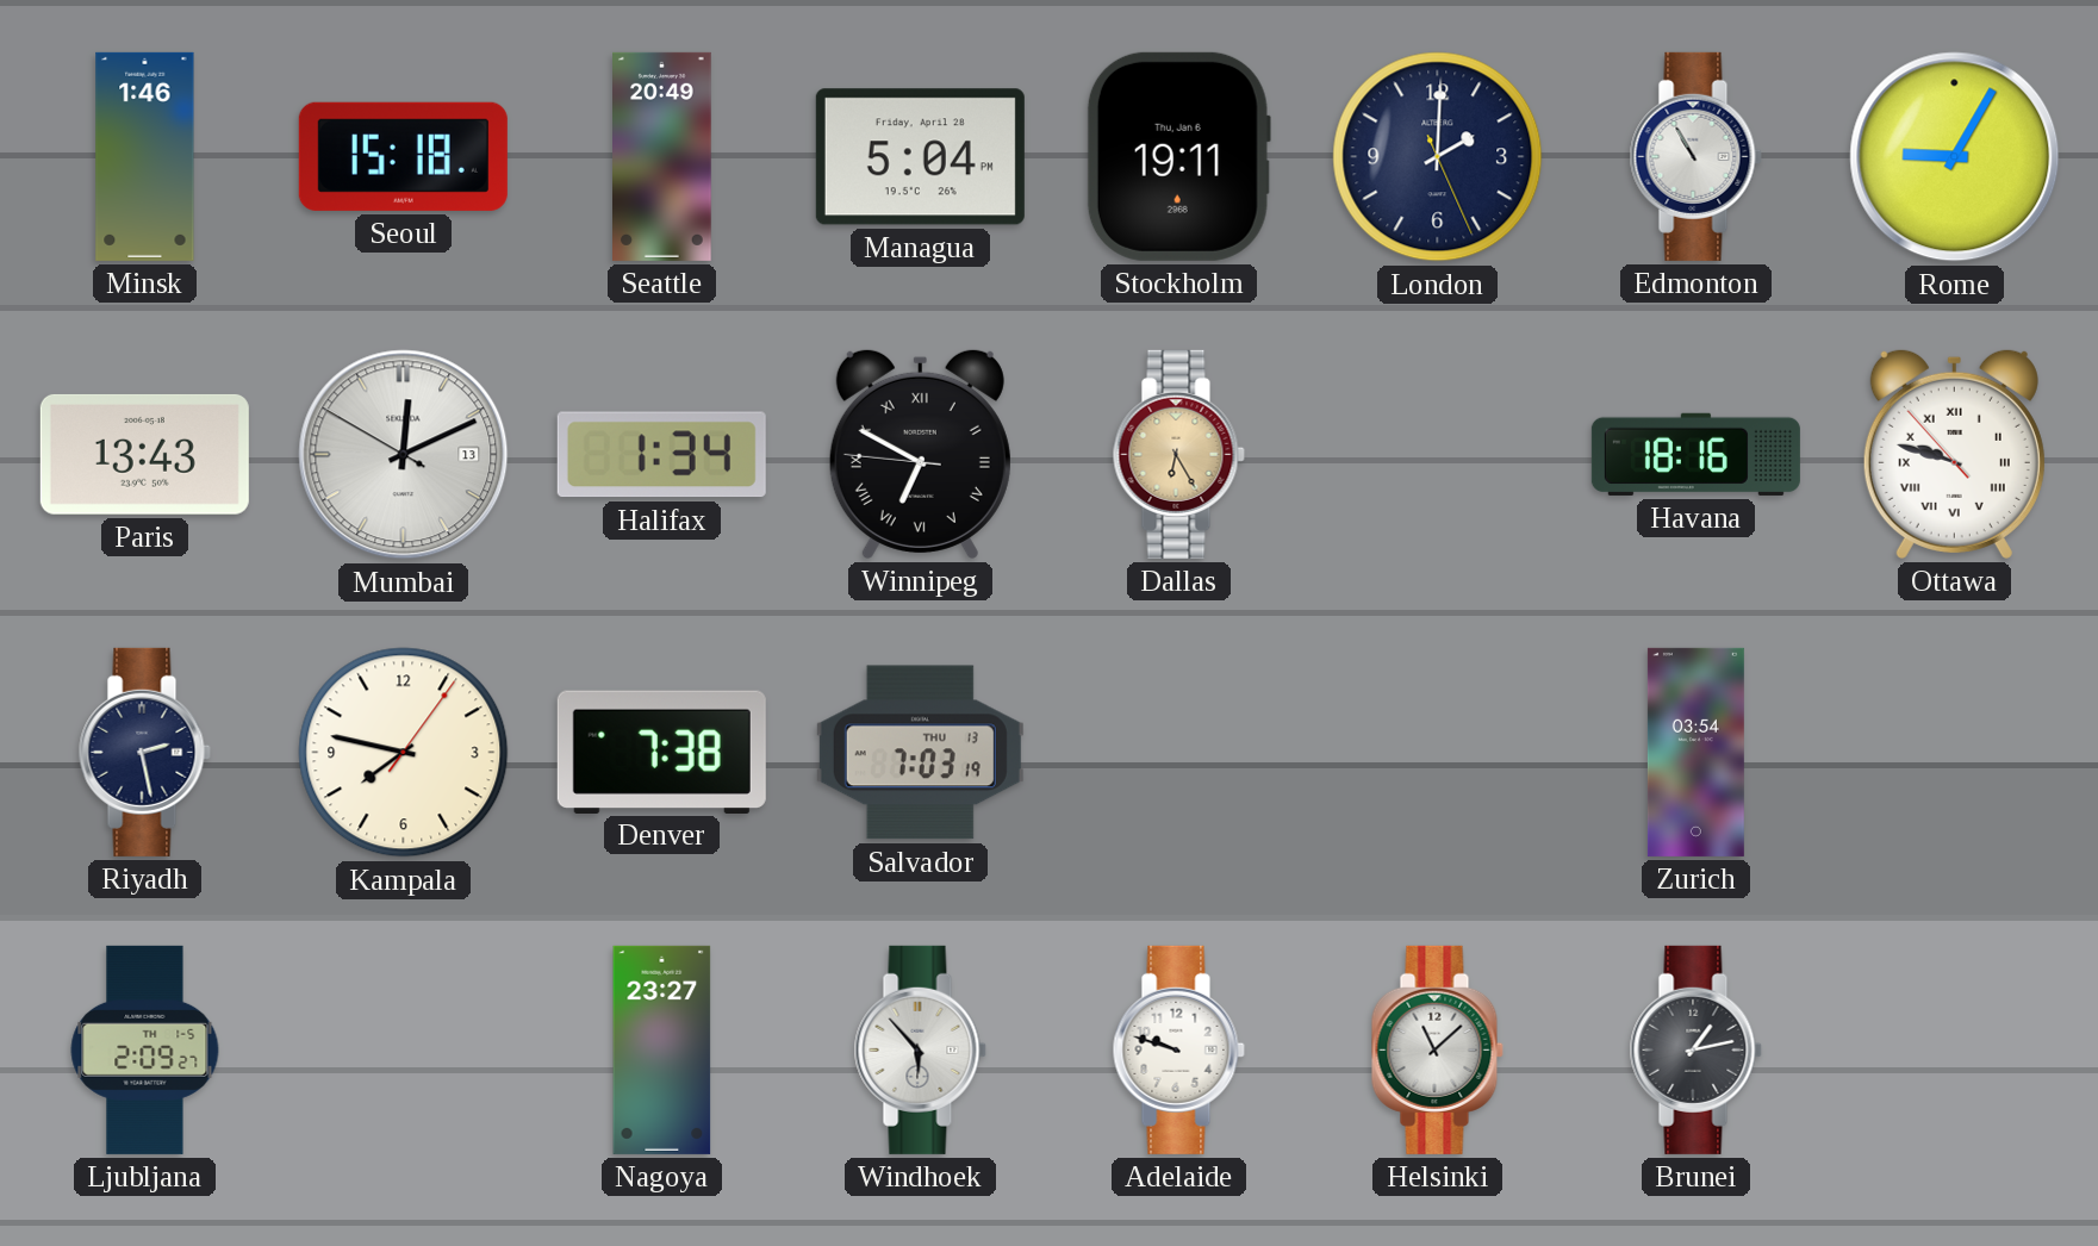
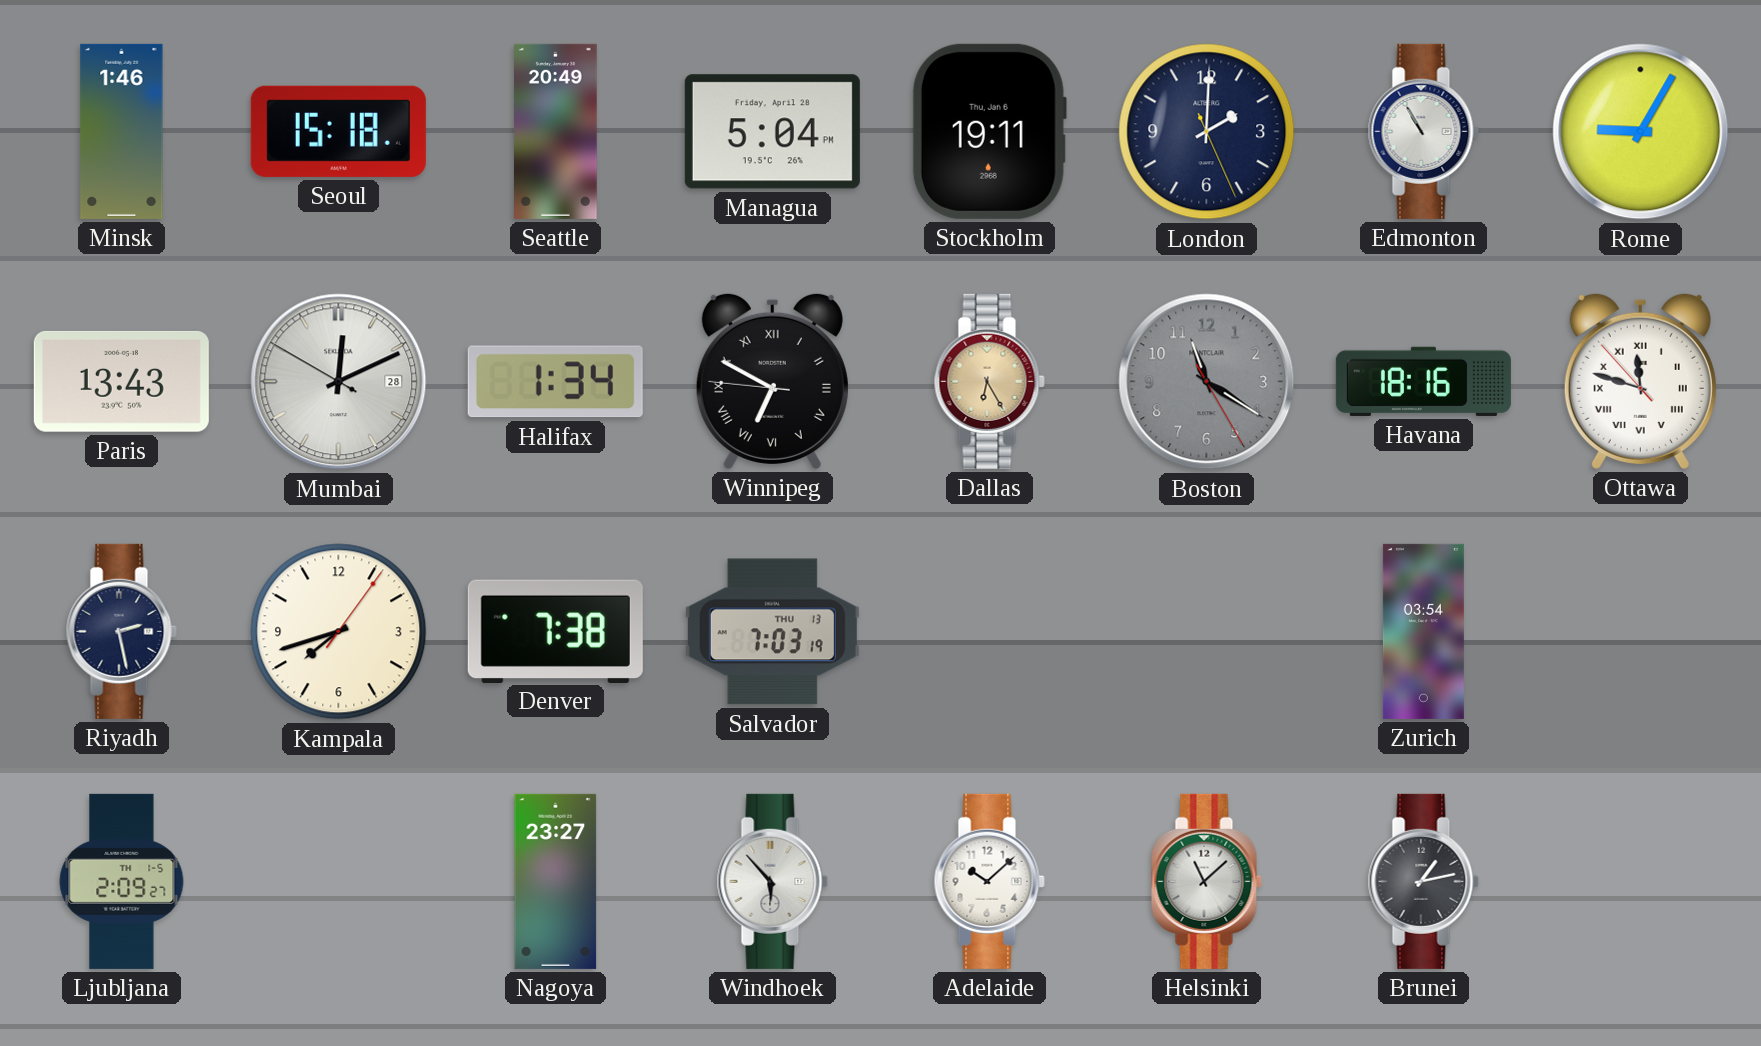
Mumbai date: 13 -> 28
Boston: none -> 11:20
Ottawa: 9:47 -> 11:47
Kampala: 7:47 -> 7:42
Adelaide: 9:48 -> 10:08
